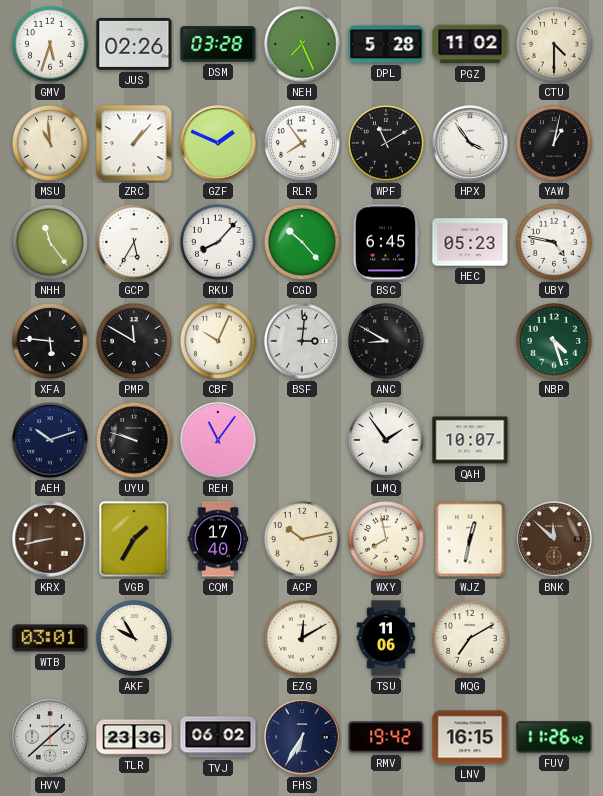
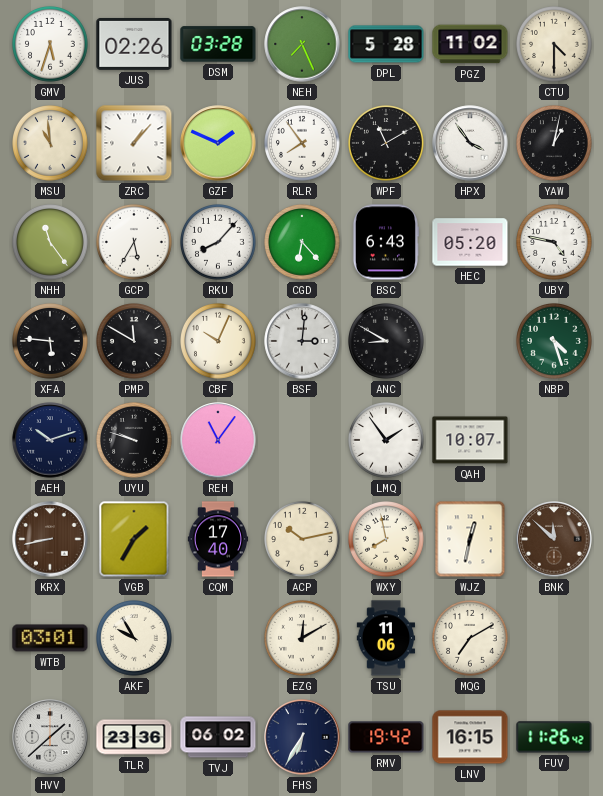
CGD: 10:23 -> 6:23
BSC: 6:45 -> 6:43
HEC: 05:23 -> 05:20
